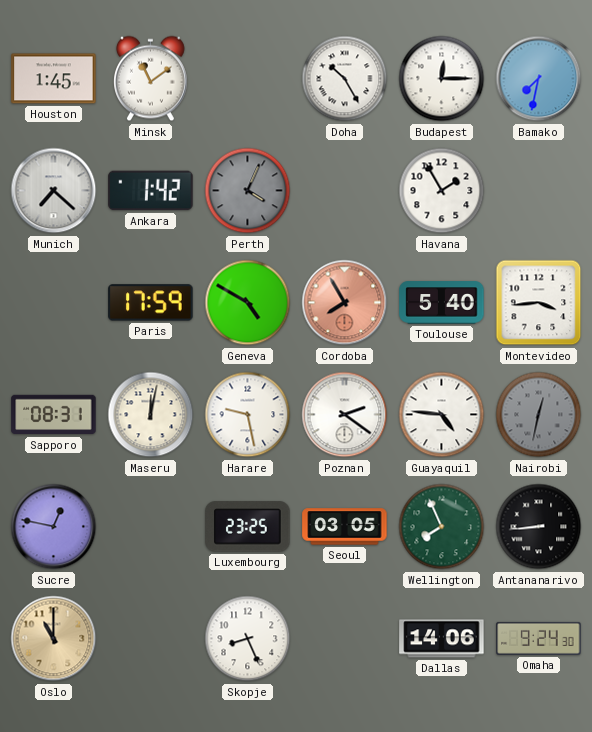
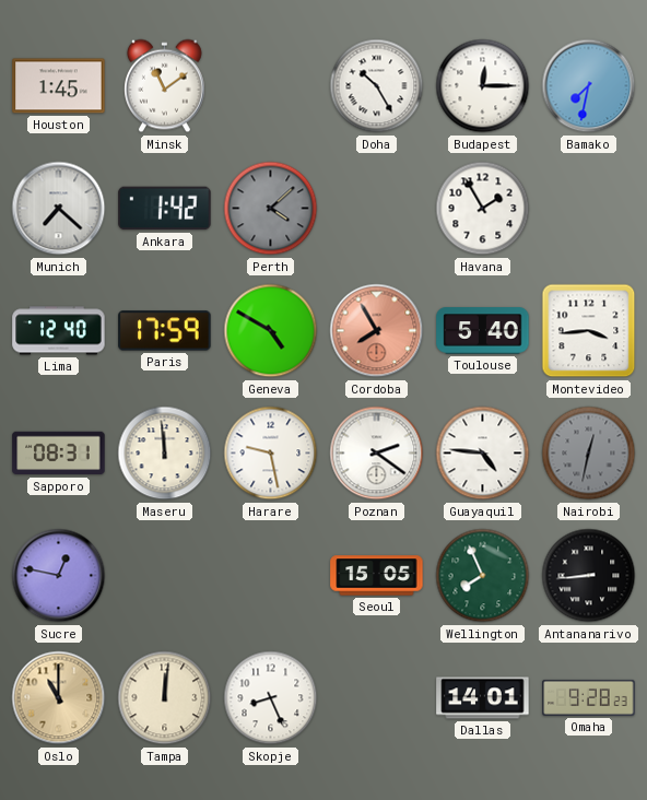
Perth: 4:04 -> 4:08
Lima: none -> 12:40
Maseru: 12:02 -> 11:59
Luxembourg: 23:25 -> none
Seoul: 03:05 -> 15:05
Tampa: none -> 12:01
Dallas: 14:06 -> 14:01
Omaha: 9:24 -> 9:28
